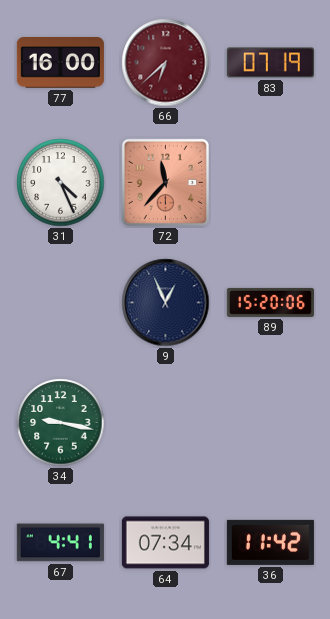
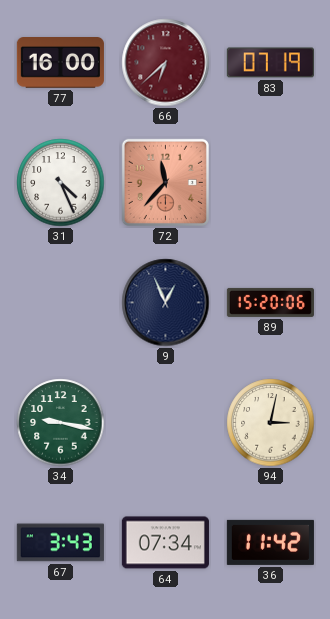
94: none -> 3:02
67: 4:41 -> 3:43
